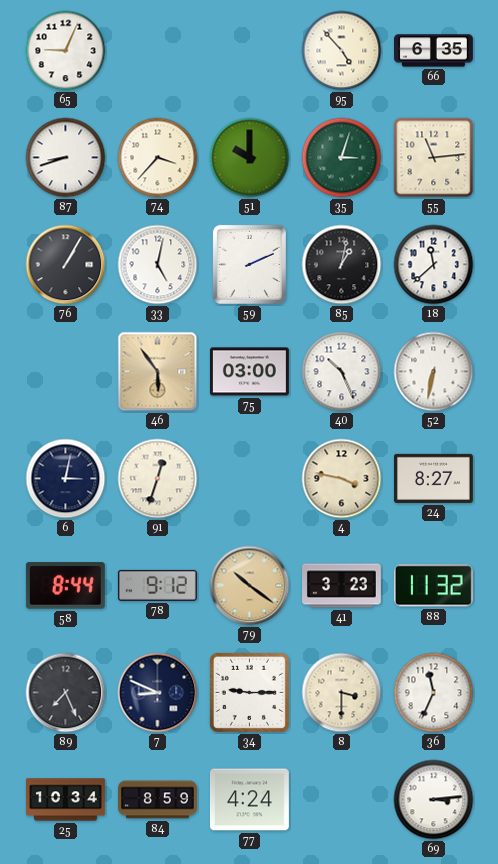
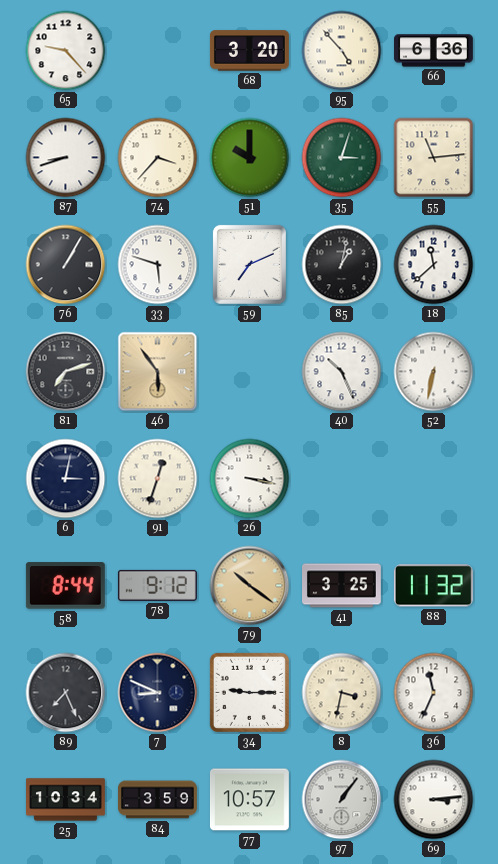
65: 9:04 -> 9:23
68: none -> 3:20
66: 6:35 -> 6:36
33: 5:02 -> 5:48
59: 2:11 -> 7:11
81: none -> 7:12
75: 03:00 -> none
26: none -> 3:17
4: 3:47 -> none
24: 8:27 -> none
41: 3:23 -> 3:25
8: 3:30 -> 3:32
84: 8:59 -> 3:59
77: 4:24 -> 10:57
97: none -> 1:06
